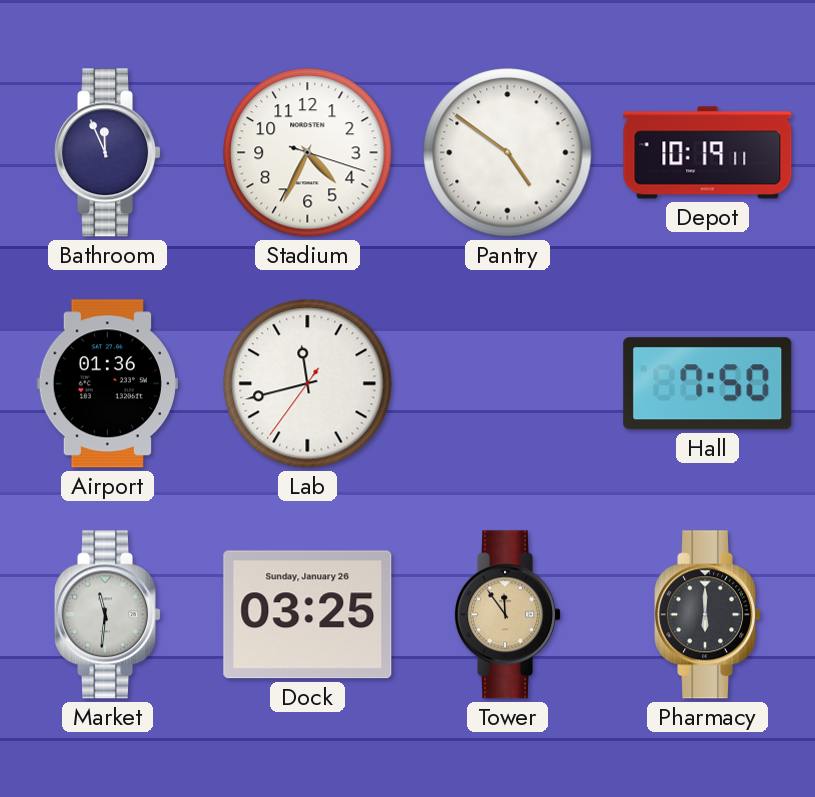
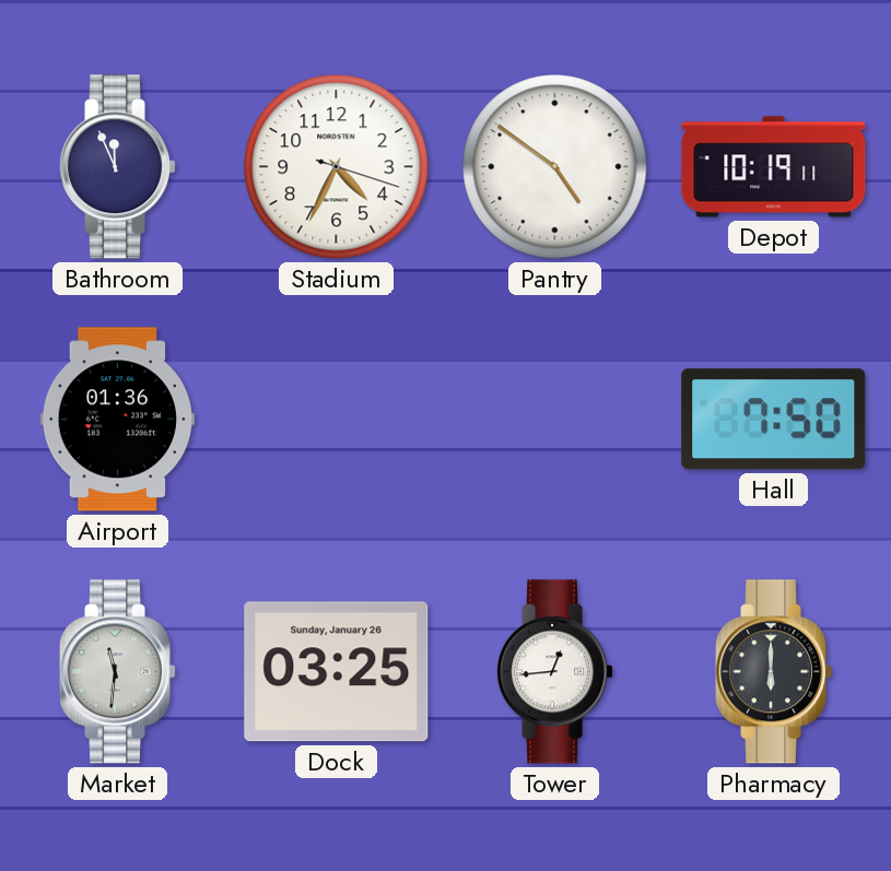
Lab: 11:42 -> none
Tower: 11:54 -> 12:44
Tower dial: champagne -> white
